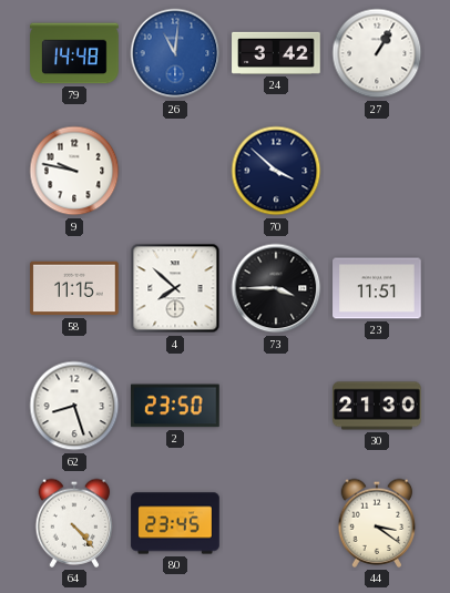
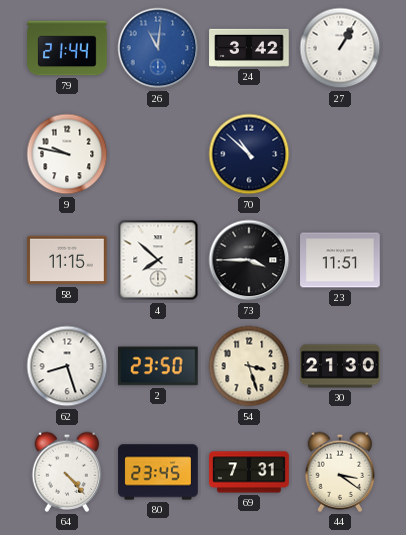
79: 14:48 -> 21:44
70: 3:52 -> 10:52
54: none -> 3:27
69: none -> 7:31
